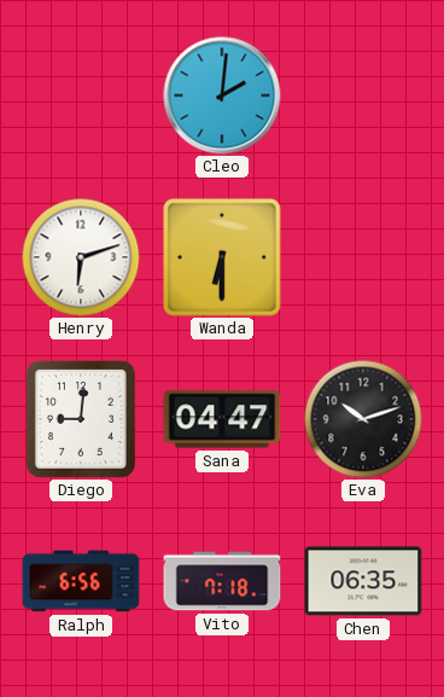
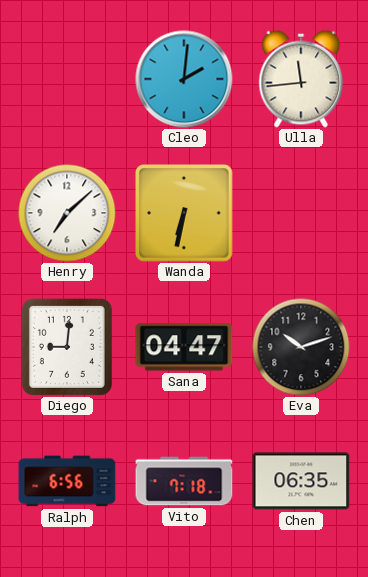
Ulla: none -> 11:44
Henry: 6:12 -> 7:08
Wanda: 6:30 -> 6:32
